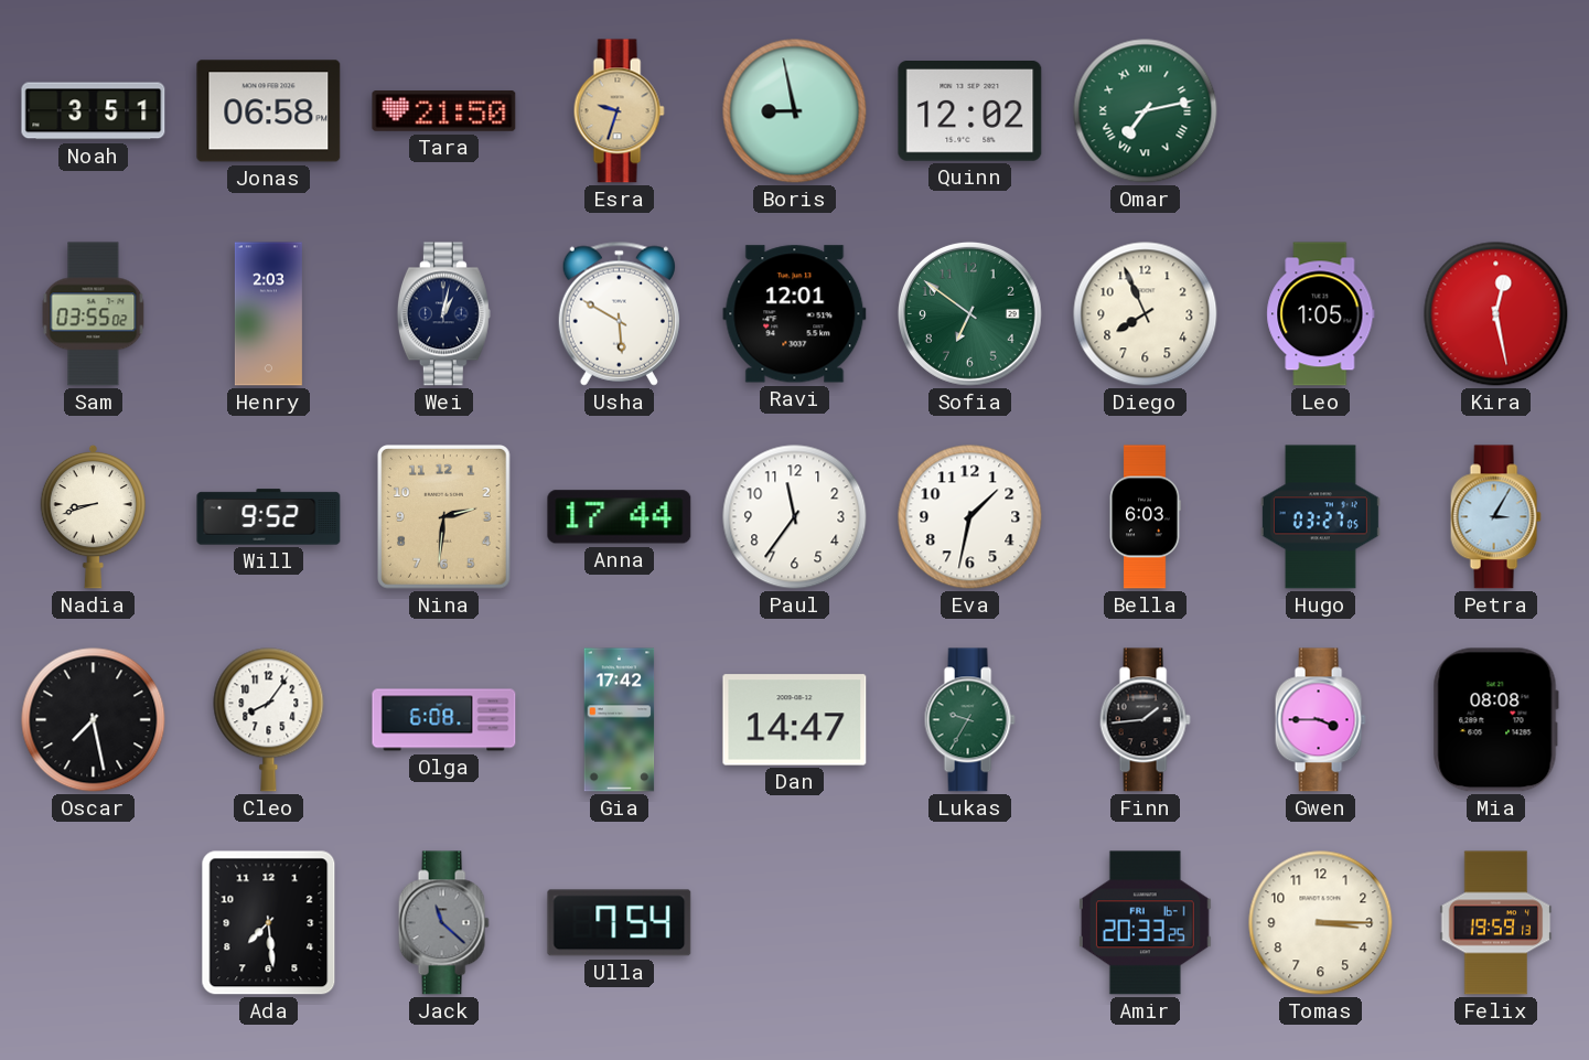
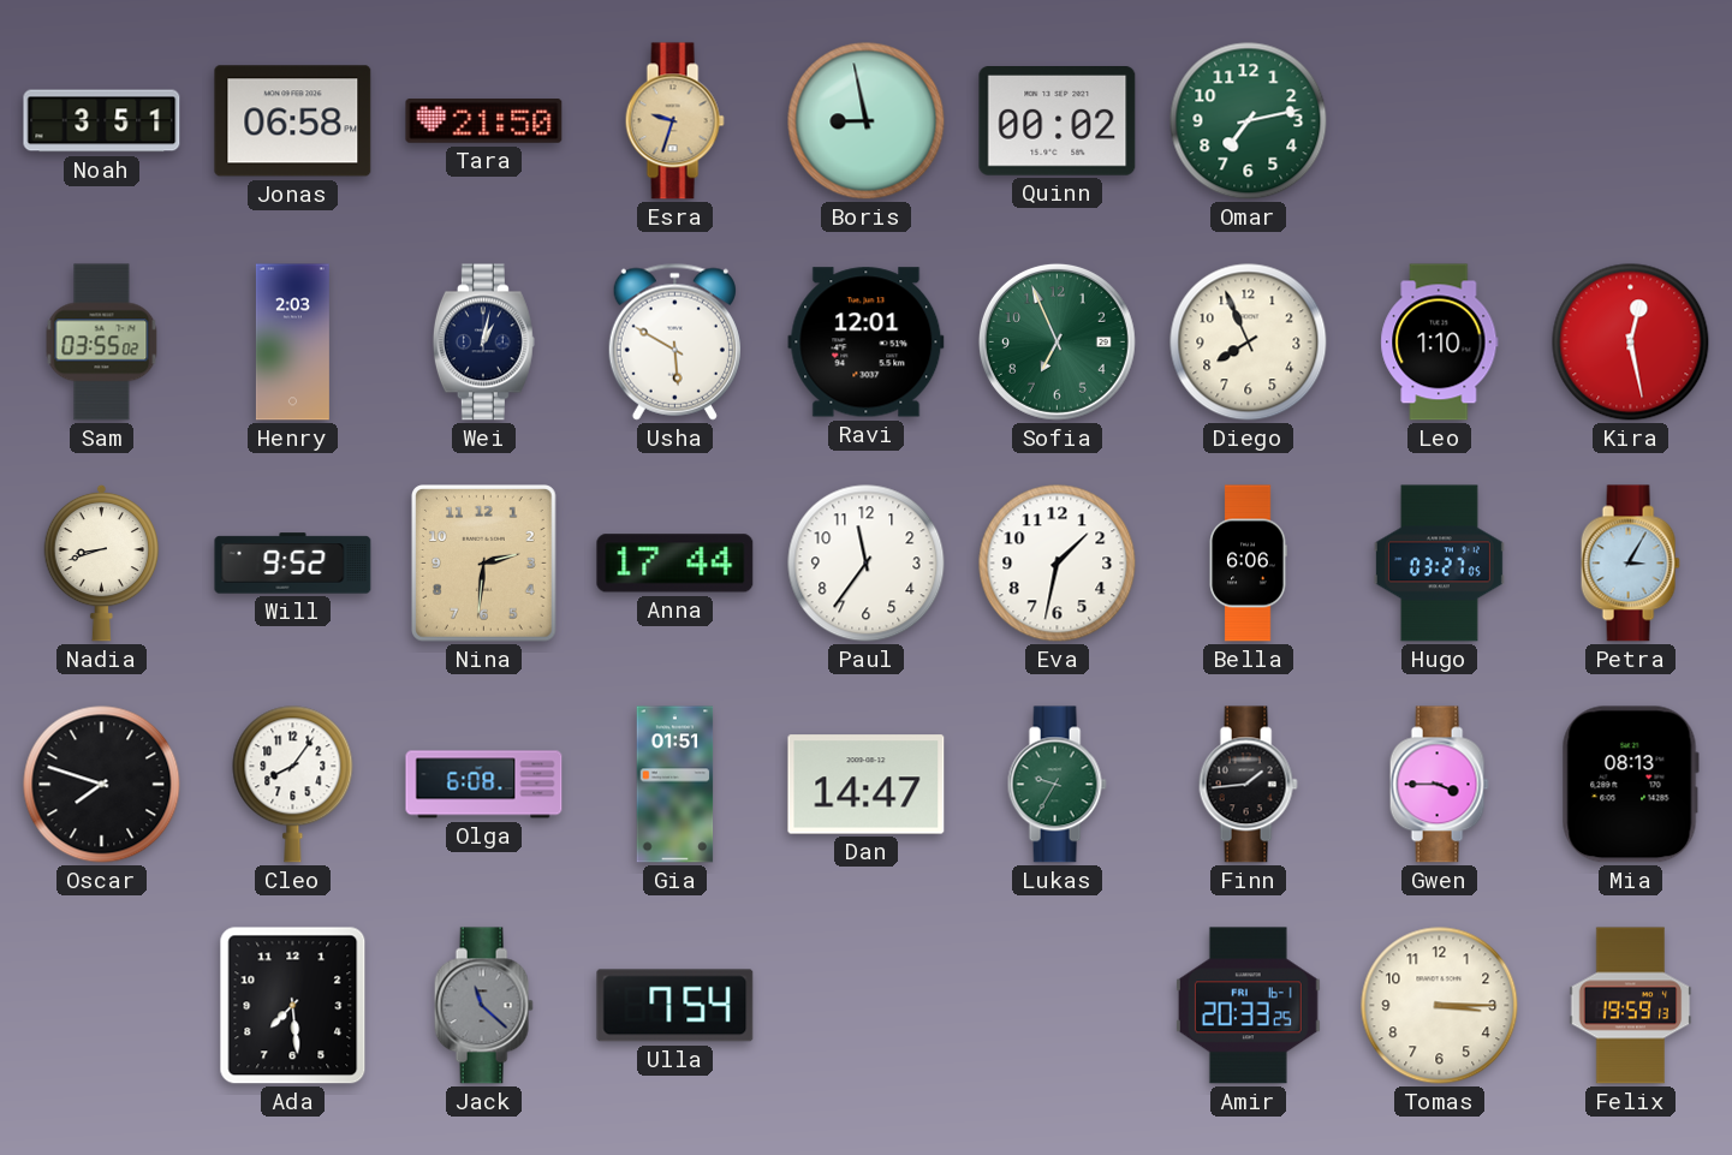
Quinn: 12:02 -> 00:02
Omar numerals: Roman -> Arabic
Sofia: 6:51 -> 6:56
Leo: 1:05 -> 1:10
Bella: 6:03 -> 6:06
Oscar: 7:28 -> 7:48
Gia: 17:42 -> 01:51
Mia: 08:08 -> 08:13
